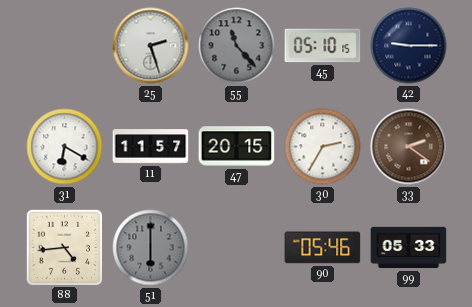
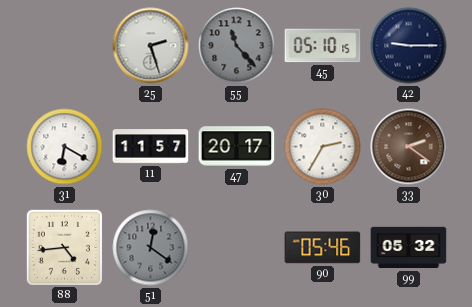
47: 20:15 -> 20:17
51: 6:00 -> 12:21
99: 05:33 -> 05:32
